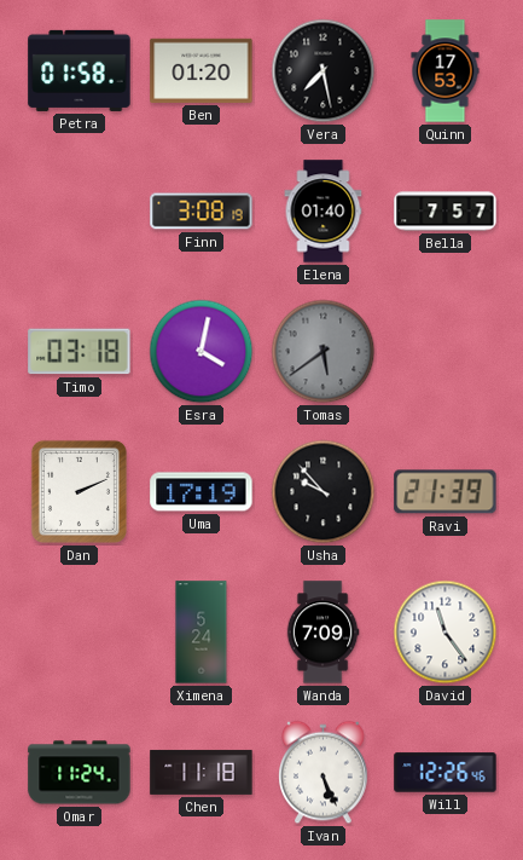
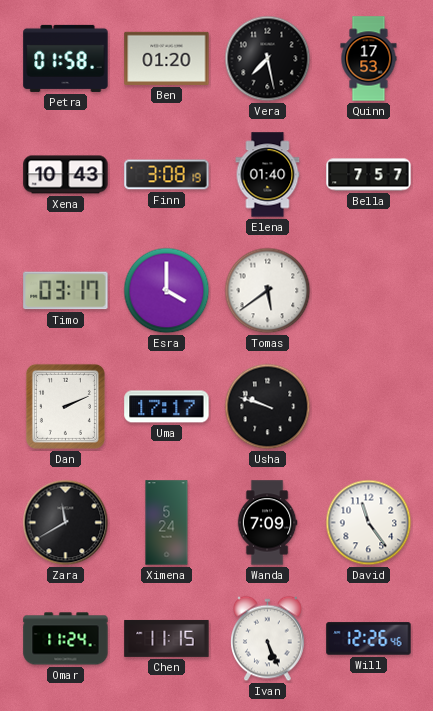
Xena: none -> 10:43
Timo: 03:18 -> 03:17
Esra: 4:02 -> 4:00
Tomas dial: grey -> white
Uma: 17:19 -> 17:17
Usha: 9:53 -> 9:48
Ravi: 21:39 -> none
Zara: none -> 11:40
Chen: 11:18 -> 11:15
